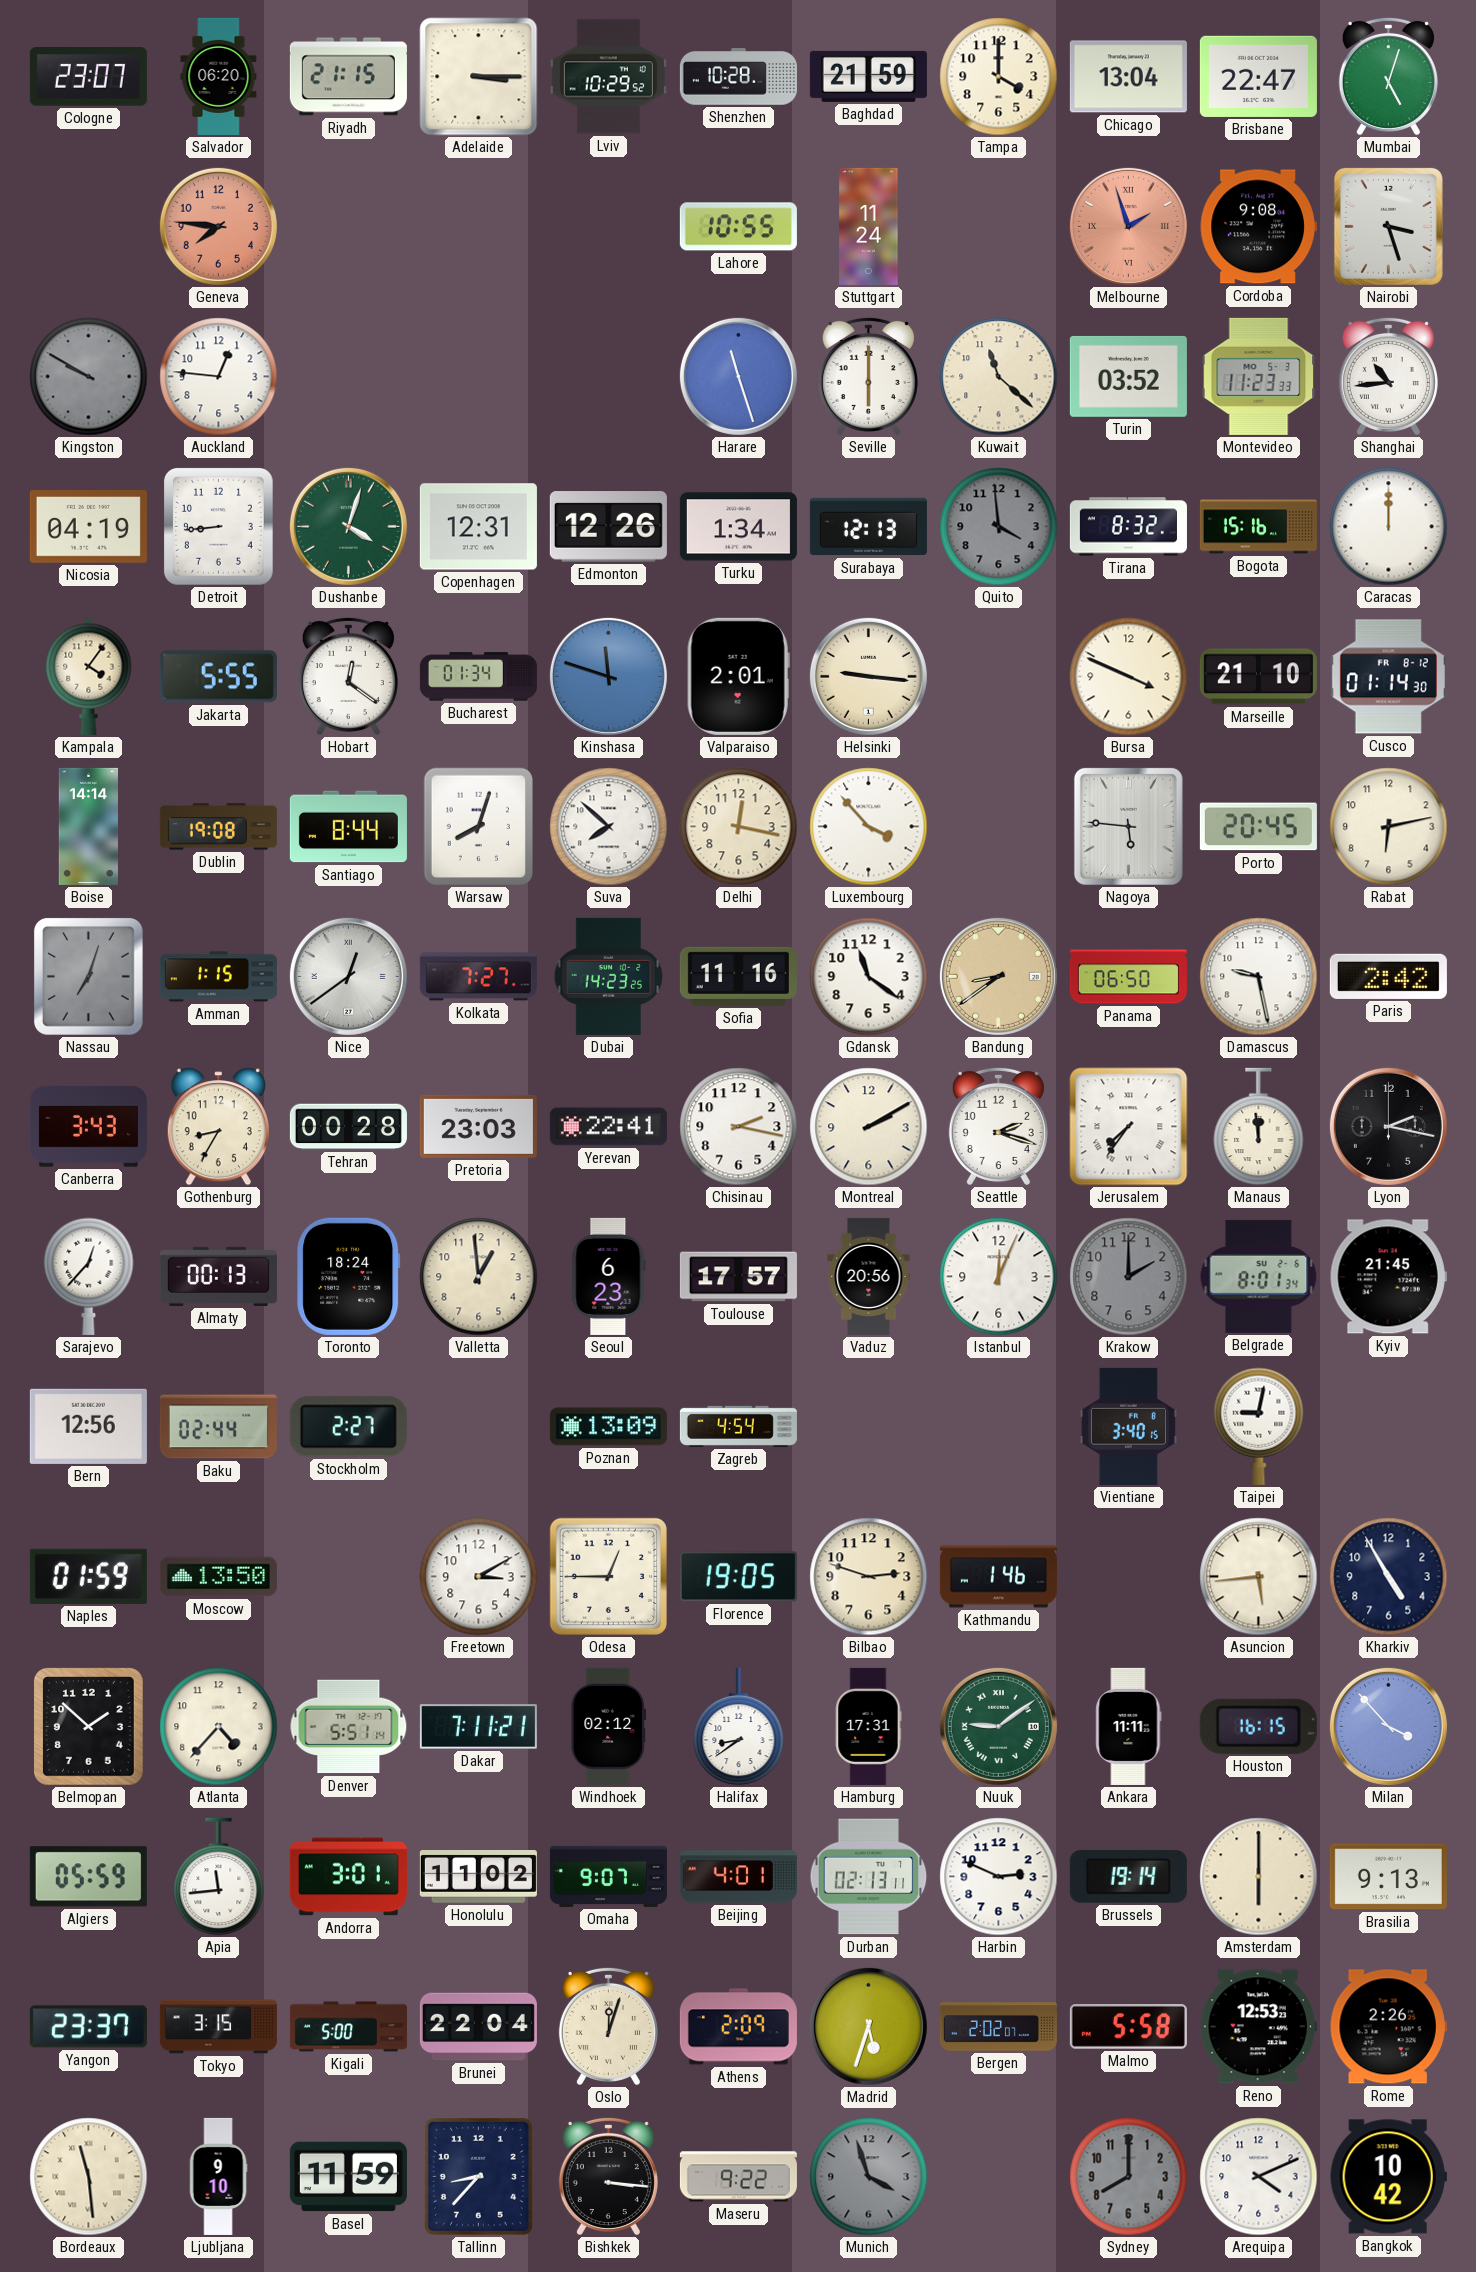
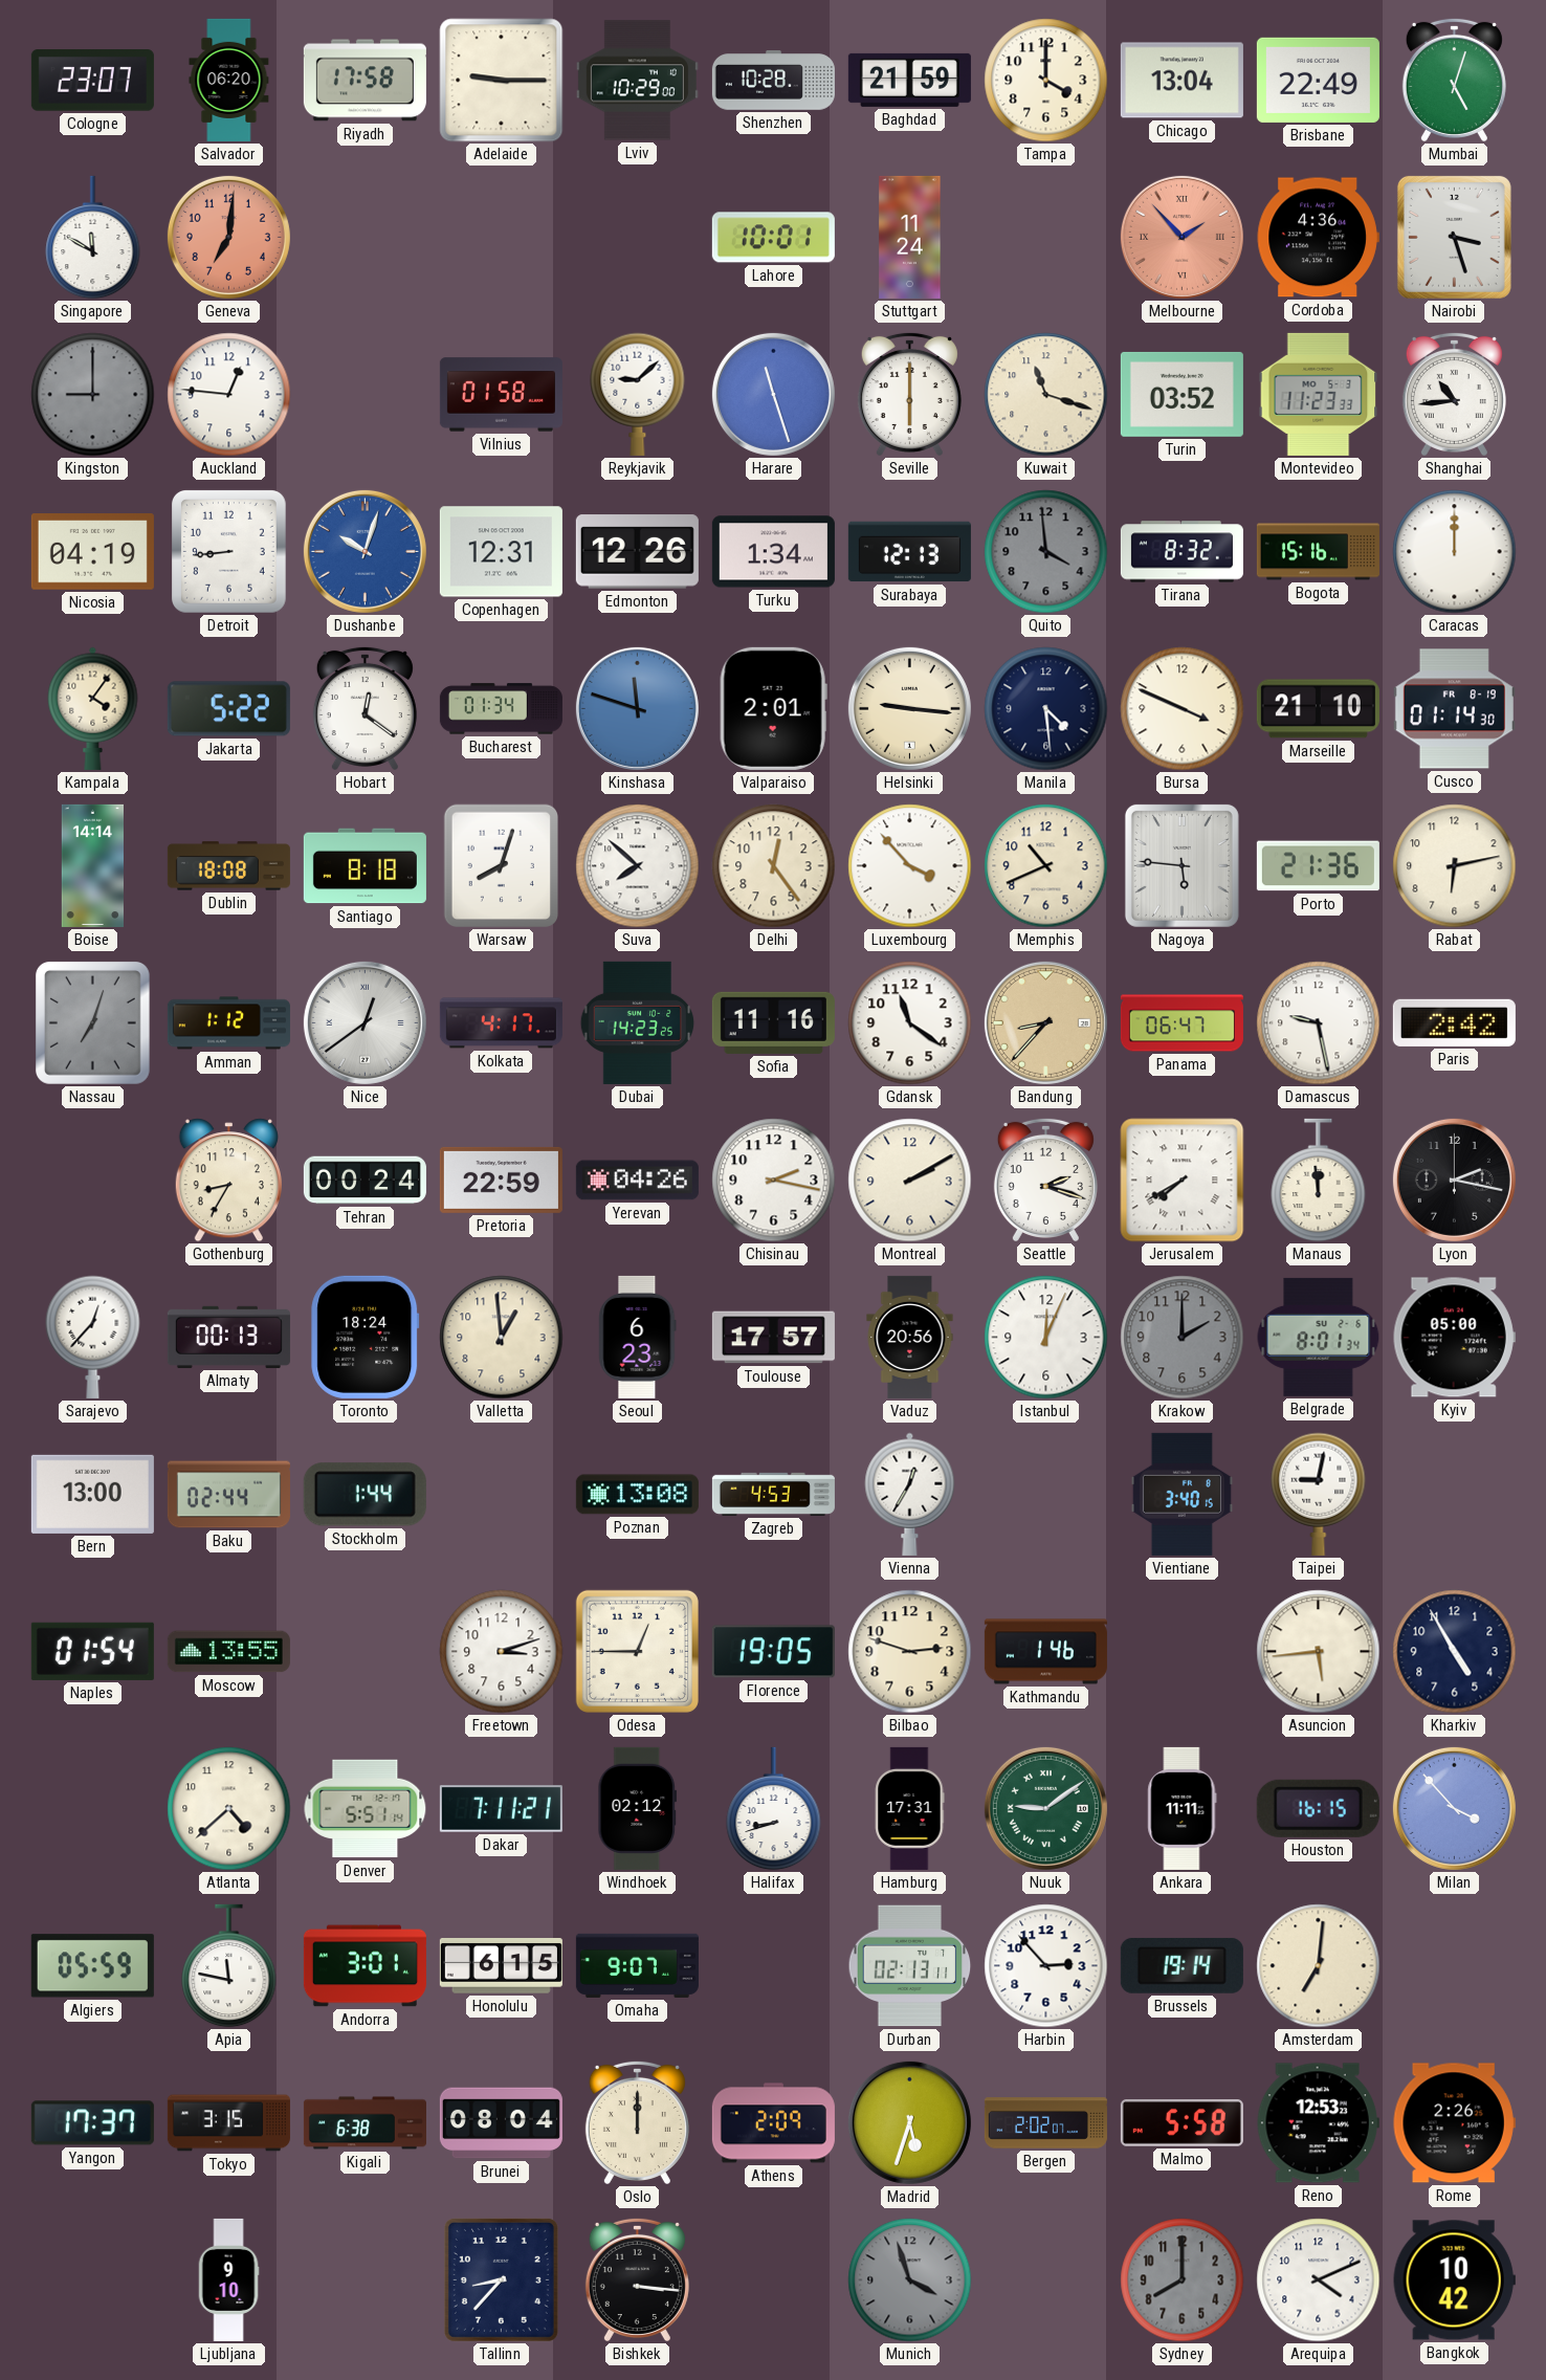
Riyadh: 21:15 -> 17:58
Adelaide: 3:15 -> 9:15
Lviv: 10:29:52 -> 10:29:00
Brisbane: 22:47 -> 22:49
Singapore: none -> 11:50
Geneva: 7:46 -> 7:01
Lahore: 10:55 -> 10:01
Melbourne: 1:57 -> 1:53
Cordoba: 9:08 -> 4:36
Kingston: 9:50 -> 9:00
Vilnius: none -> 01:58
Reykjavik: none -> 9:08
Kuwait: 11:22 -> 11:18
Dushanbe: 4:03 -> 10:03
Dushanbe dial: green -> blue
Jakarta: 5:55 -> 5:22
Manila: none -> 4:29
Cusco date: FR 8-12 -> FR 8-19
Dublin: 19:08 -> 18:08
Santiago: 8:44 -> 8:18
Delhi: 12:17 -> 12:24
Memphis: none -> 10:41
Porto: 20:45 -> 21:36
Amman: 1:15 -> 1:12
Kolkata: 7:27 -> 4:17
Bandung: 8:39 -> 8:37
Panama: 06:50 -> 06:47
Canberra: 3:43 -> none
Tehran: 00:28 -> 00:24
Pretoria: 23:03 -> 22:59
Yerevan: 22:41 -> 04:26
Jerusalem: 7:36 -> 7:40
Kyiv: 21:45 -> 05:00
Bern: 12:56 -> 13:00
Stockholm: 2:27 -> 1:44
Poznan: 13:09 -> 13:08
Zagreb: 4:54 -> 4:53
Vienna: none -> 12:35
Naples: 01:59 -> 01:54
Moscow: 13:50 -> 13:55
Freetown: 3:10 -> 3:12
Belmopan: 1:52 -> none
Atlanta: 4:37 -> 4:38
Halifax: 8:39 -> 8:42
Apia: 11:44 -> 11:47
Honolulu: 11:02 -> 6:15
Beijing: 4:01 -> none
Harbin: 2:49 -> 2:53
Amsterdam: 6:00 -> 7:01
Brasilia: 9:13 -> none
Yangon: 23:37 -> 17:37
Kigali: 5:00 -> 6:38
Brunei: 22:04 -> 08:04
Oslo: 12:03 -> 12:00
Bordeaux: 11:29 -> none
Basel: 11:59 -> none
Maseru: 9:22 -> none
